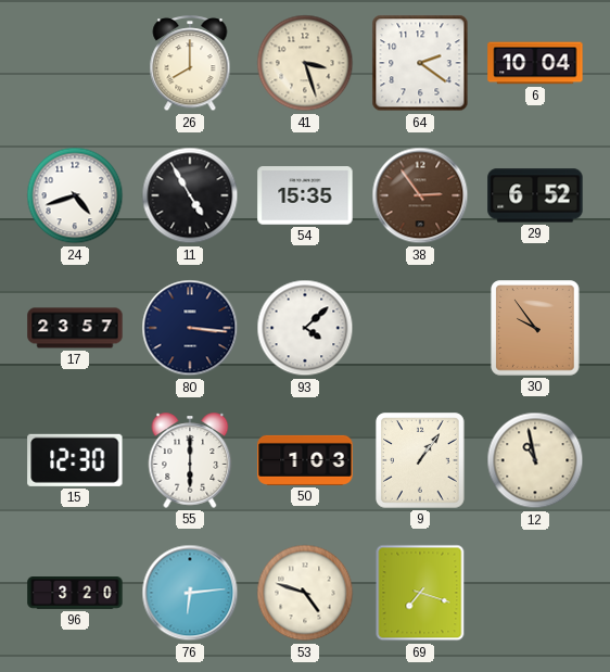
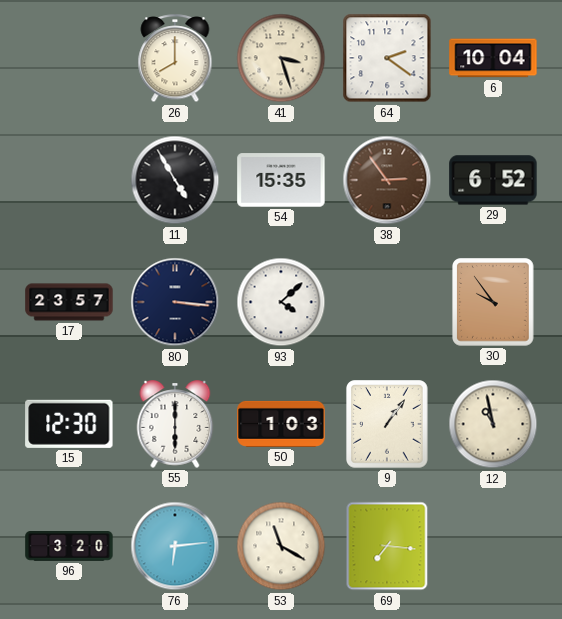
24: 4:42 -> none
53: 4:48 -> 11:20
69: 7:18 -> 7:16
